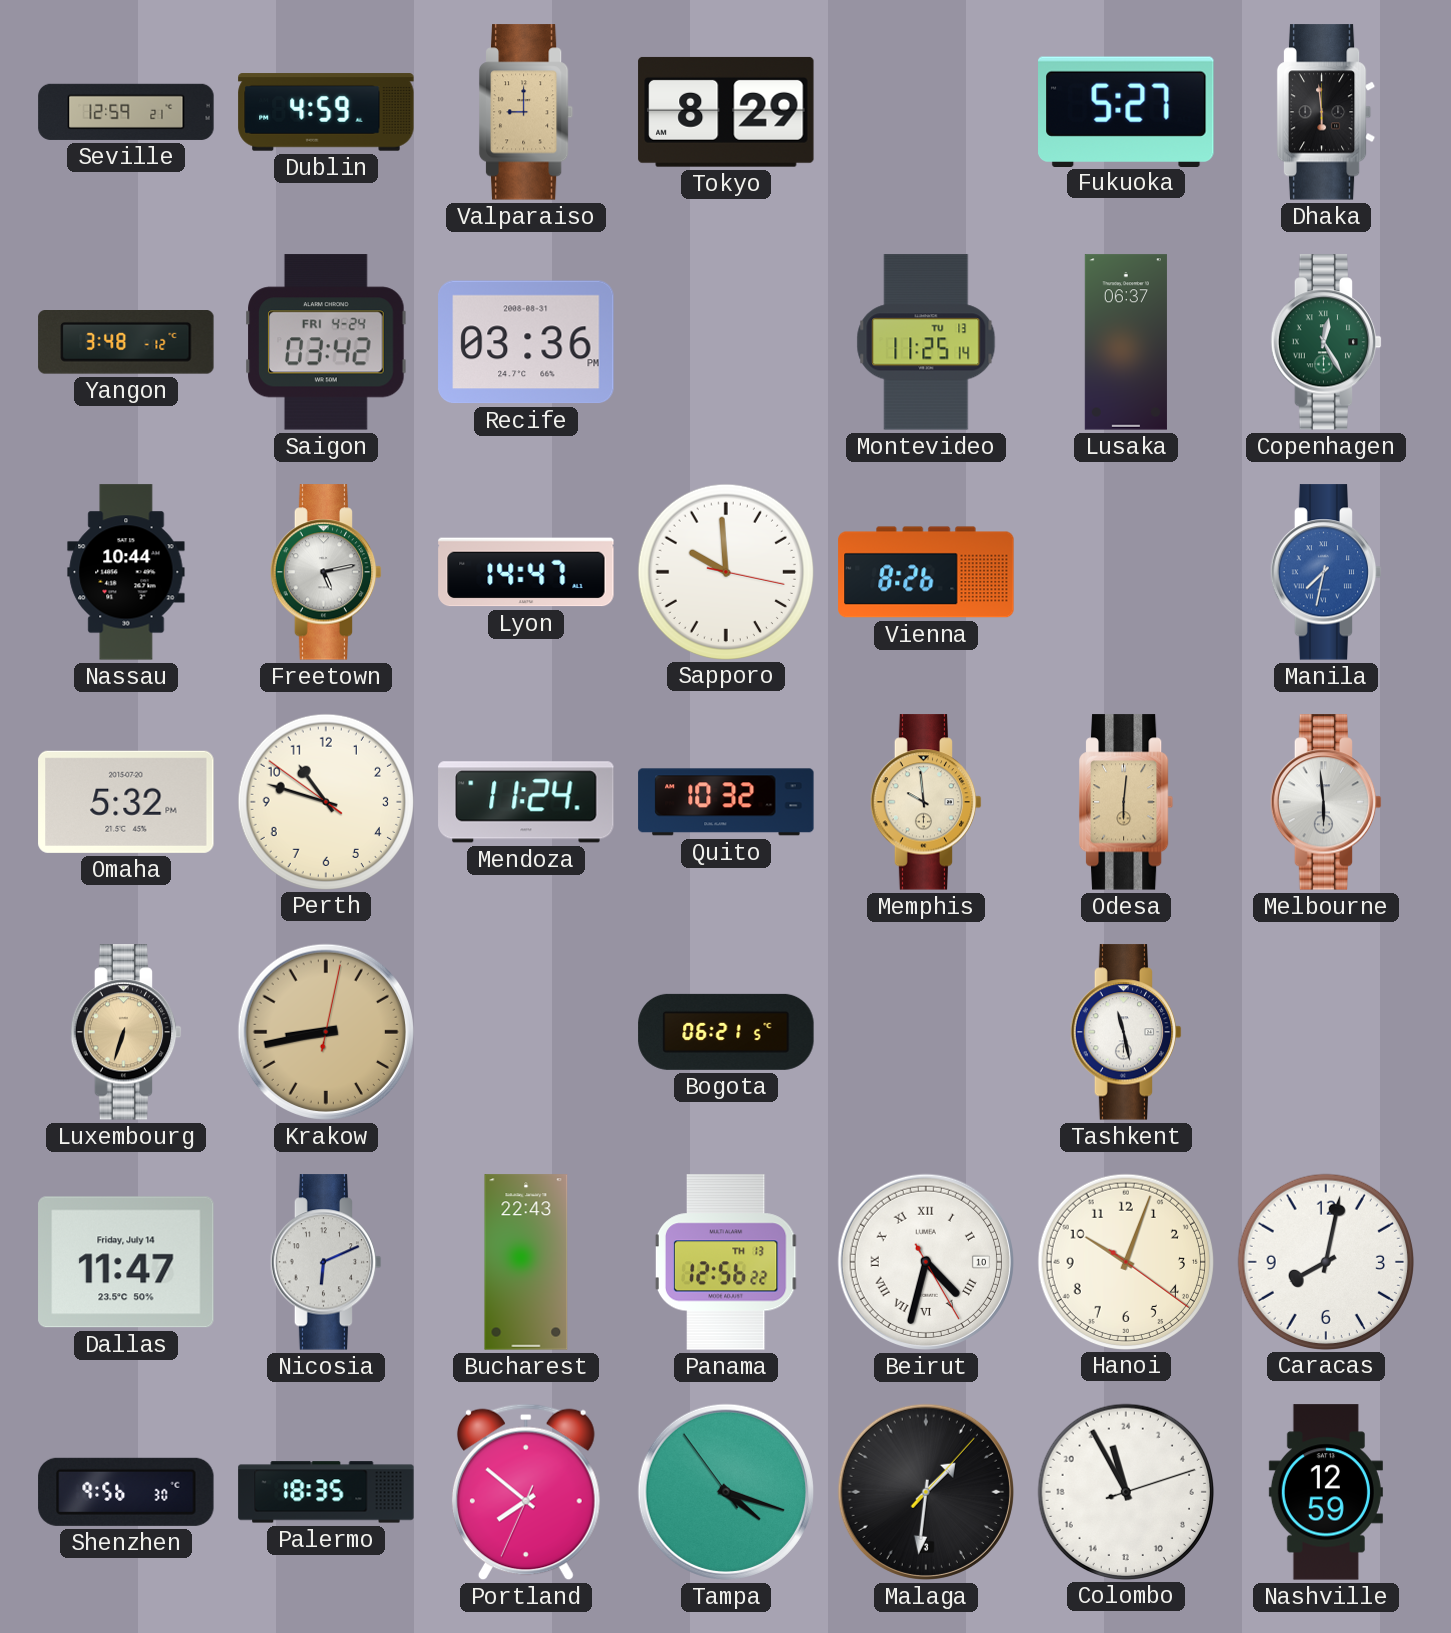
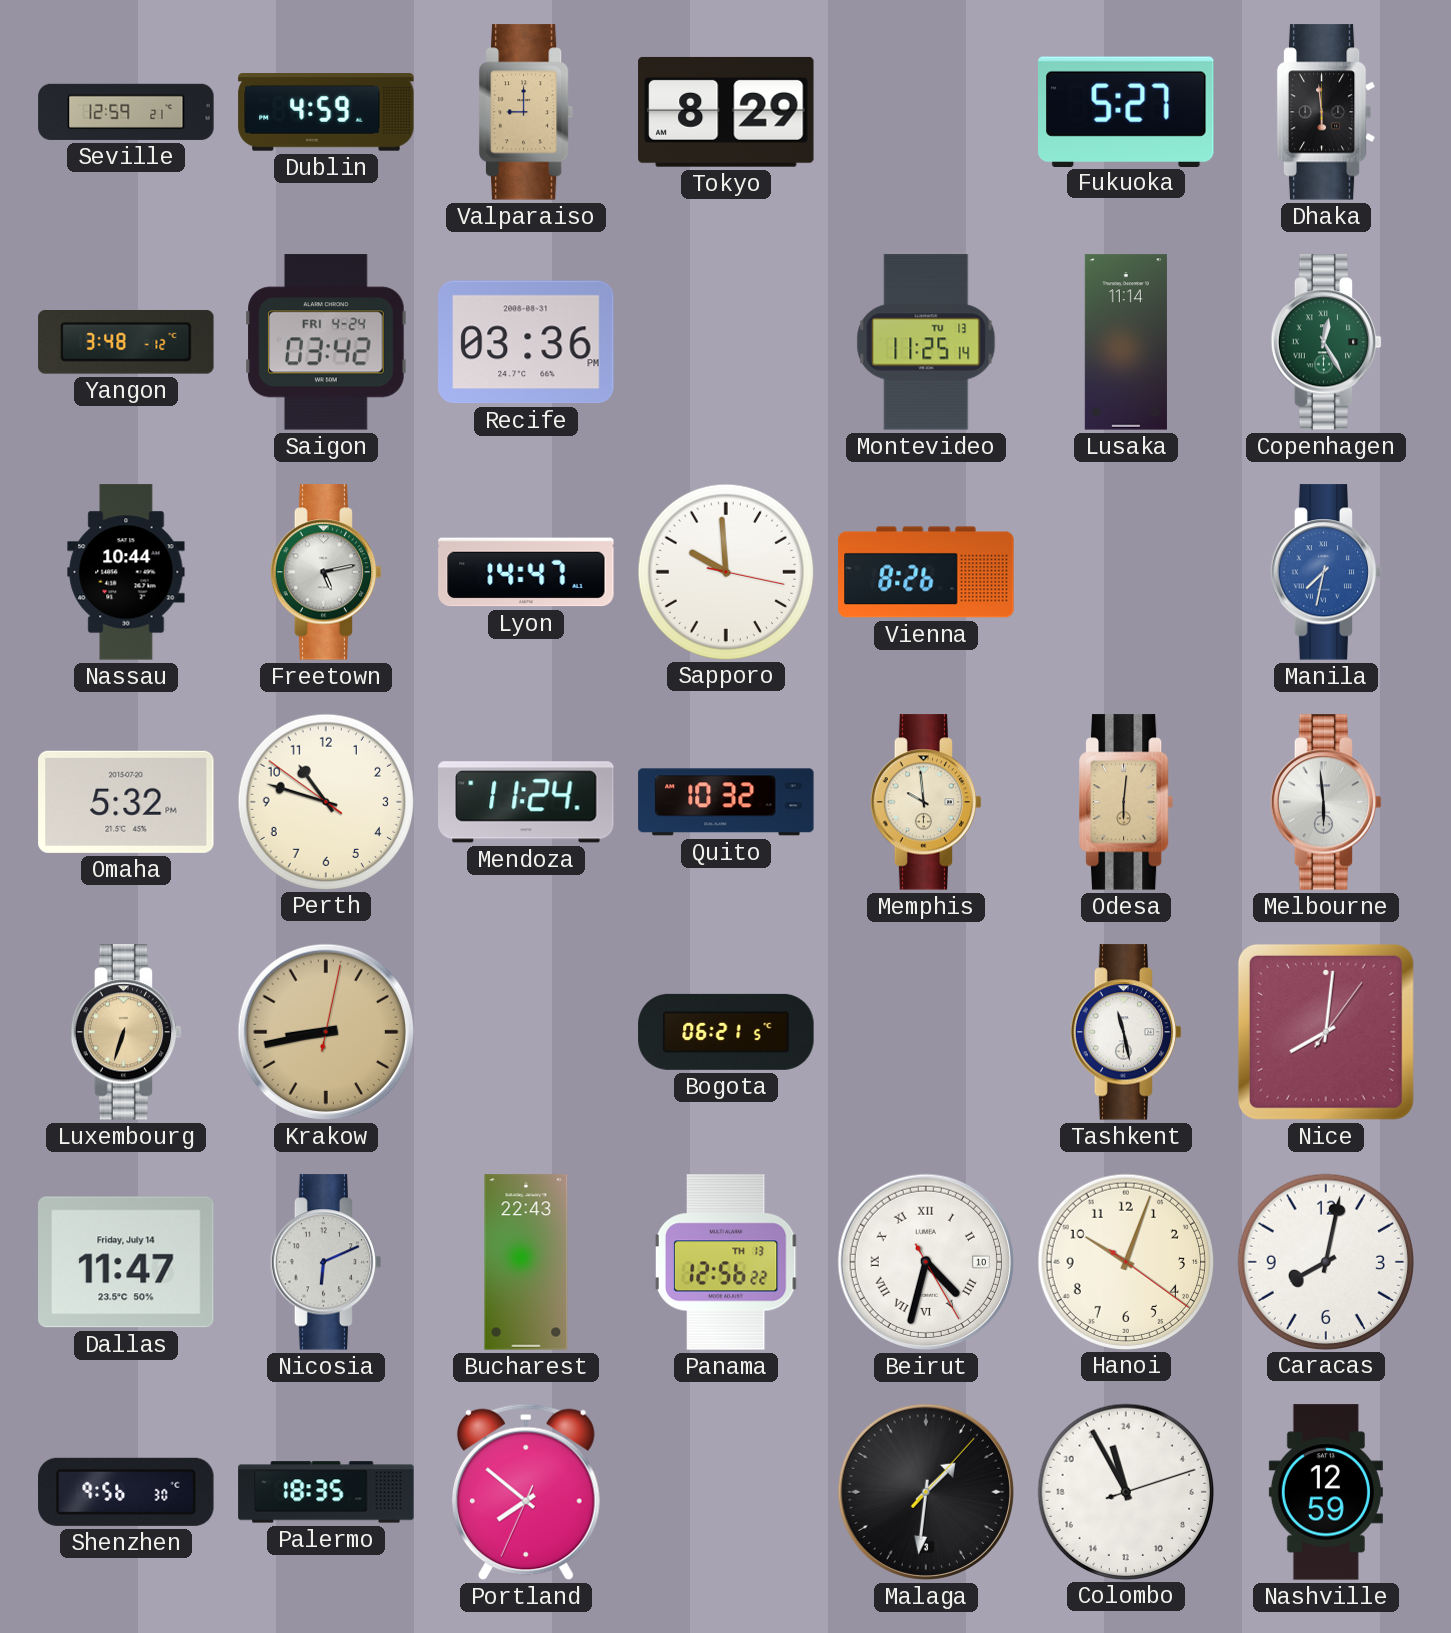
Lusaka: 06:37 -> 11:14
Nice: none -> 8:01
Tampa: 4:17 -> none
